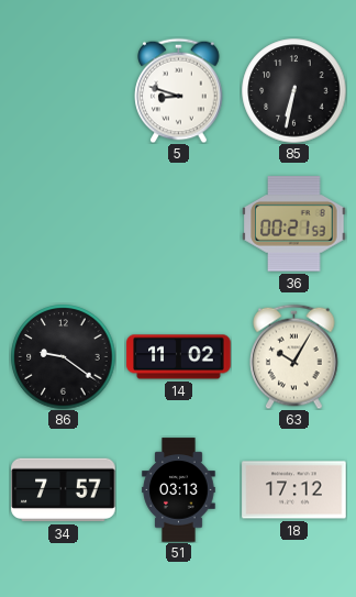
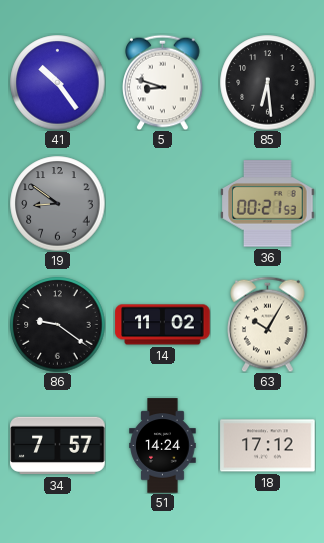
41: none -> 10:24
85: 6:32 -> 6:29
19: none -> 8:51
51: 03:13 -> 14:24
